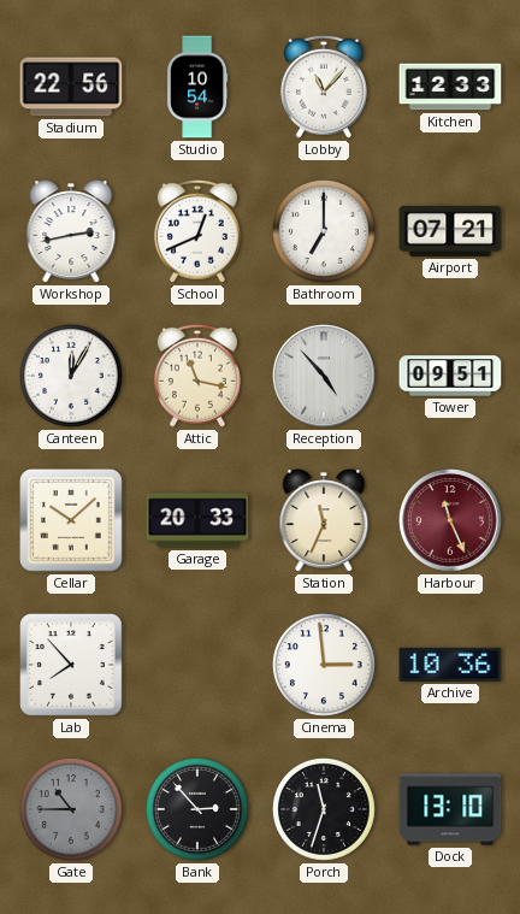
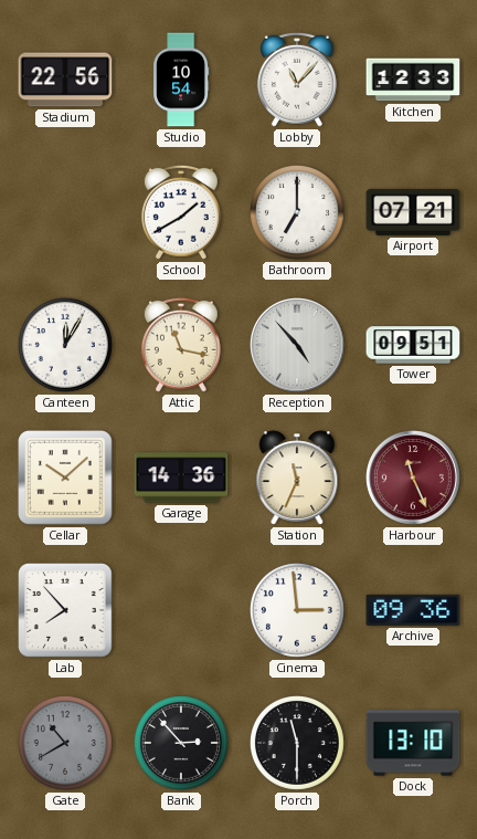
Workshop: 2:43 -> none
School: 12:41 -> 1:40
Garage: 20:33 -> 14:36
Archive: 10:36 -> 09:36
Gate: 10:45 -> 10:40
Porch: 11:33 -> 11:30
